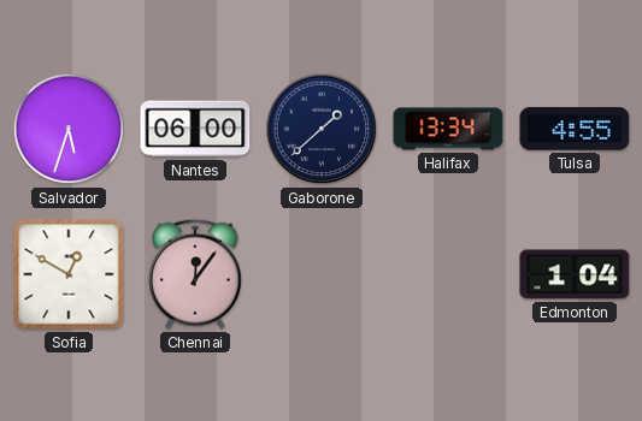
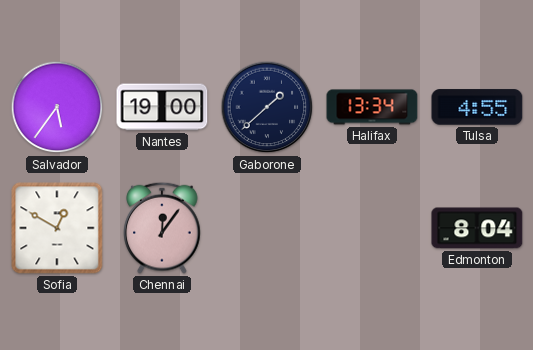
Salvador: 5:33 -> 5:36
Nantes: 06:00 -> 19:00
Edmonton: 1:04 -> 8:04
